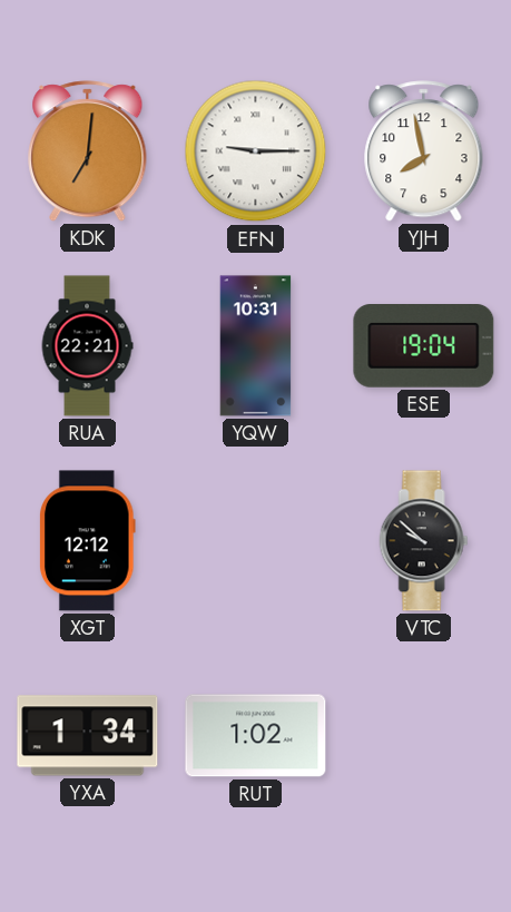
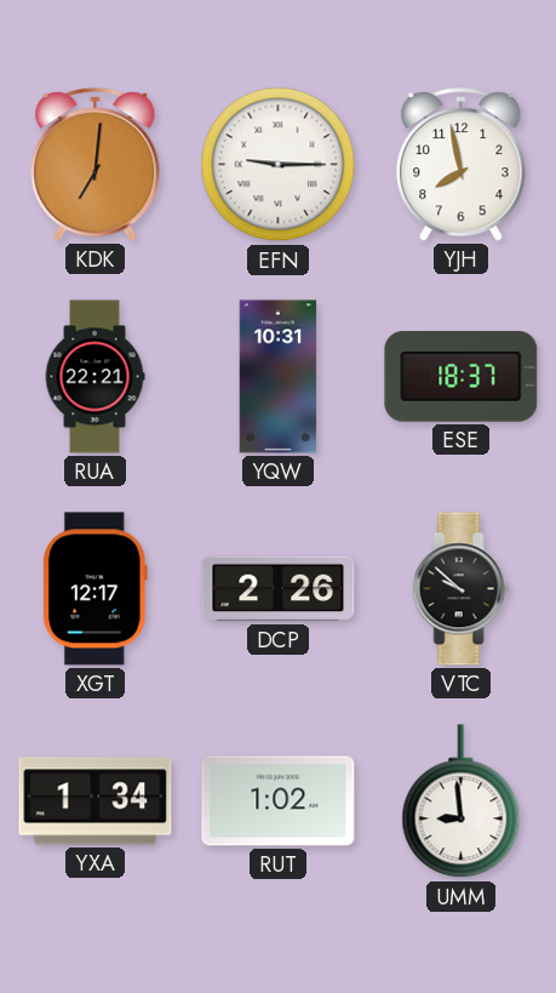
ESE: 19:04 -> 18:37
XGT: 12:12 -> 12:17
DCP: none -> 2:26
UMM: none -> 8:59
